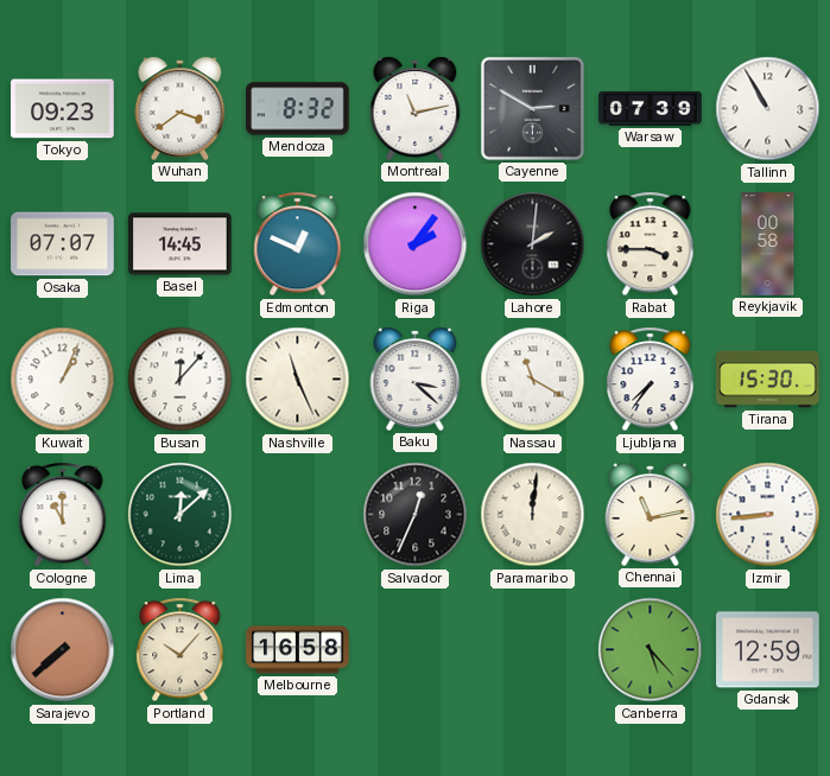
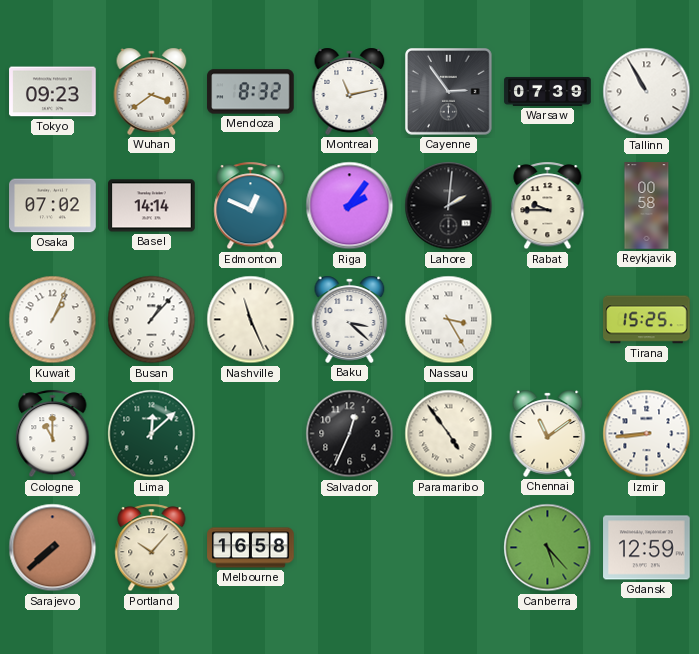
Cayenne: 2:50 -> 2:54
Osaka: 07:07 -> 07:02
Basel: 14:45 -> 14:14
Rabat: 3:45 -> 9:45
Busan: 12:07 -> 1:07
Nassau: 11:20 -> 3:25
Ljubljana: 7:36 -> none
Tirana: 15:30 -> 15:25
Paramaribo: 12:01 -> 4:54
Chennai: 11:13 -> 11:09
